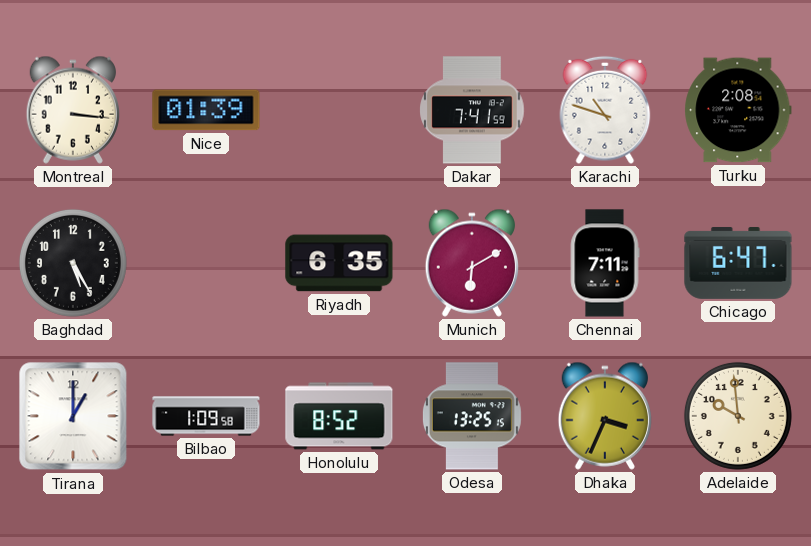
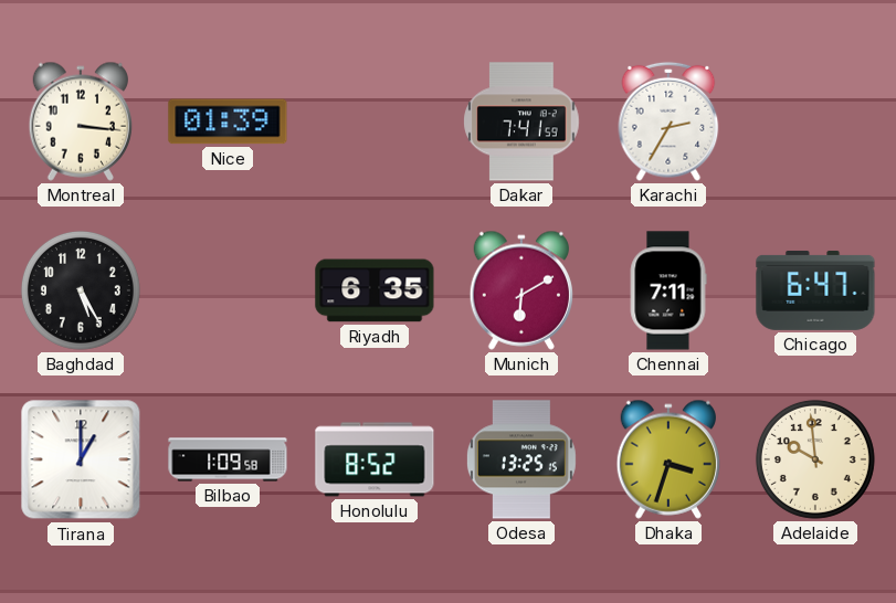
Karachi: 10:48 -> 2:35
Turku: 2:08 -> none
Dhaka: 3:34 -> 3:33
